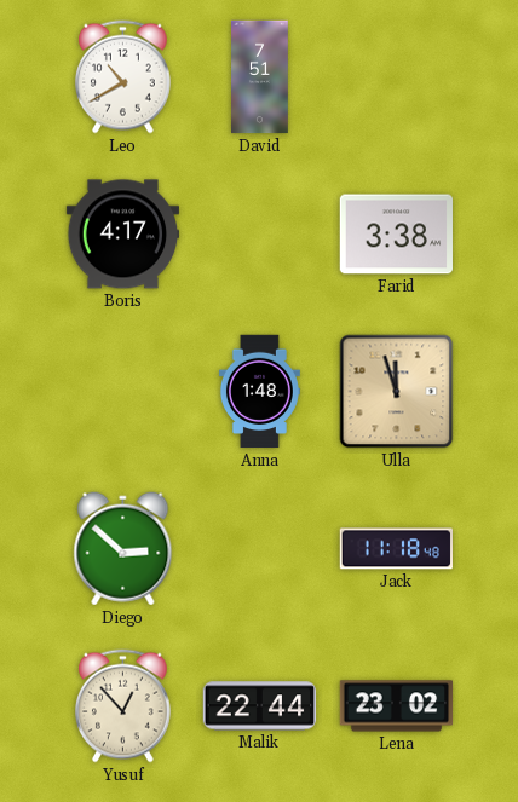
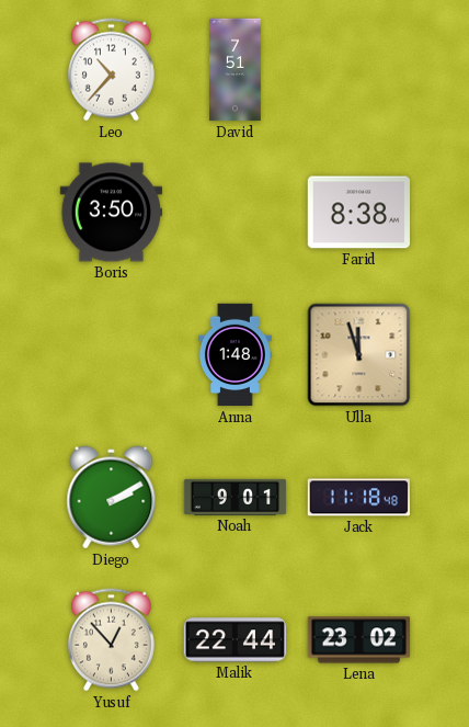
Leo: 10:40 -> 10:37
Boris: 4:17 -> 3:50
Farid: 3:38 -> 8:38
Diego: 2:52 -> 2:10
Noah: none -> 9:01
